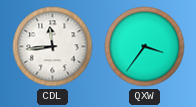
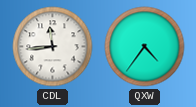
QXW: 3:36 -> 4:36
